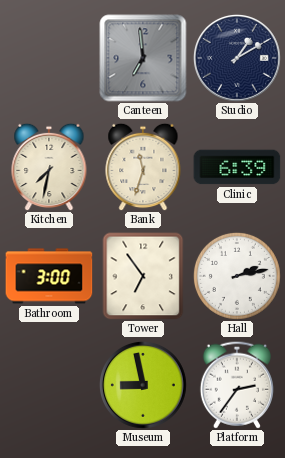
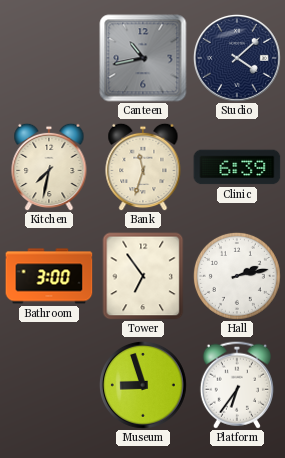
Canteen: 6:59 -> 10:43
Studio: 1:10 -> 4:08
Museum: 8:58 -> 8:57
Platform: 2:36 -> 6:36
